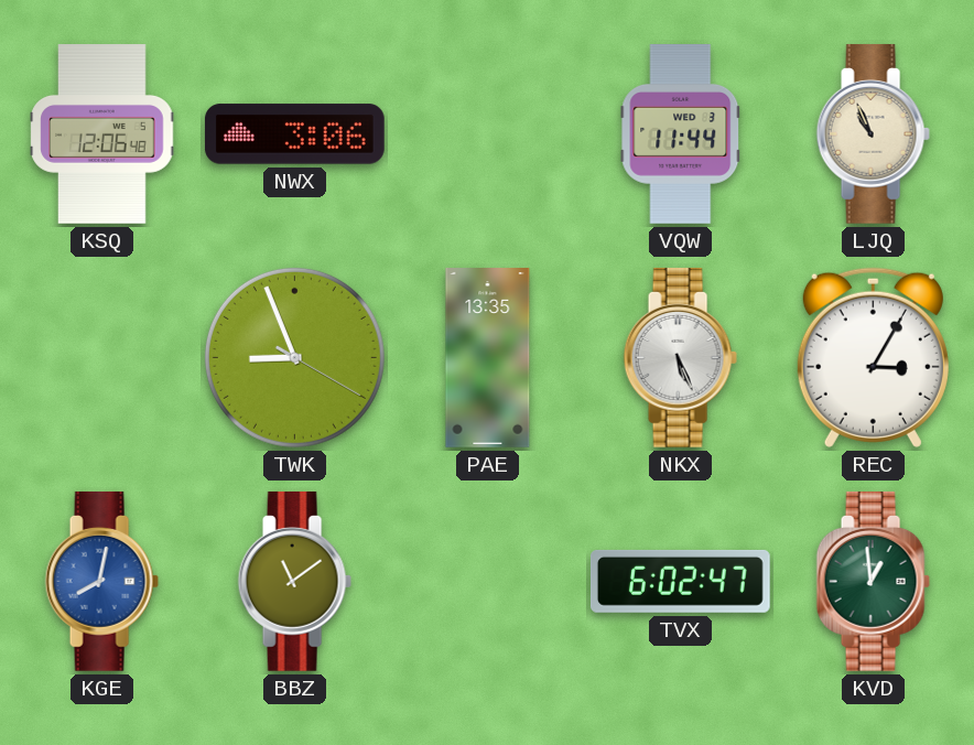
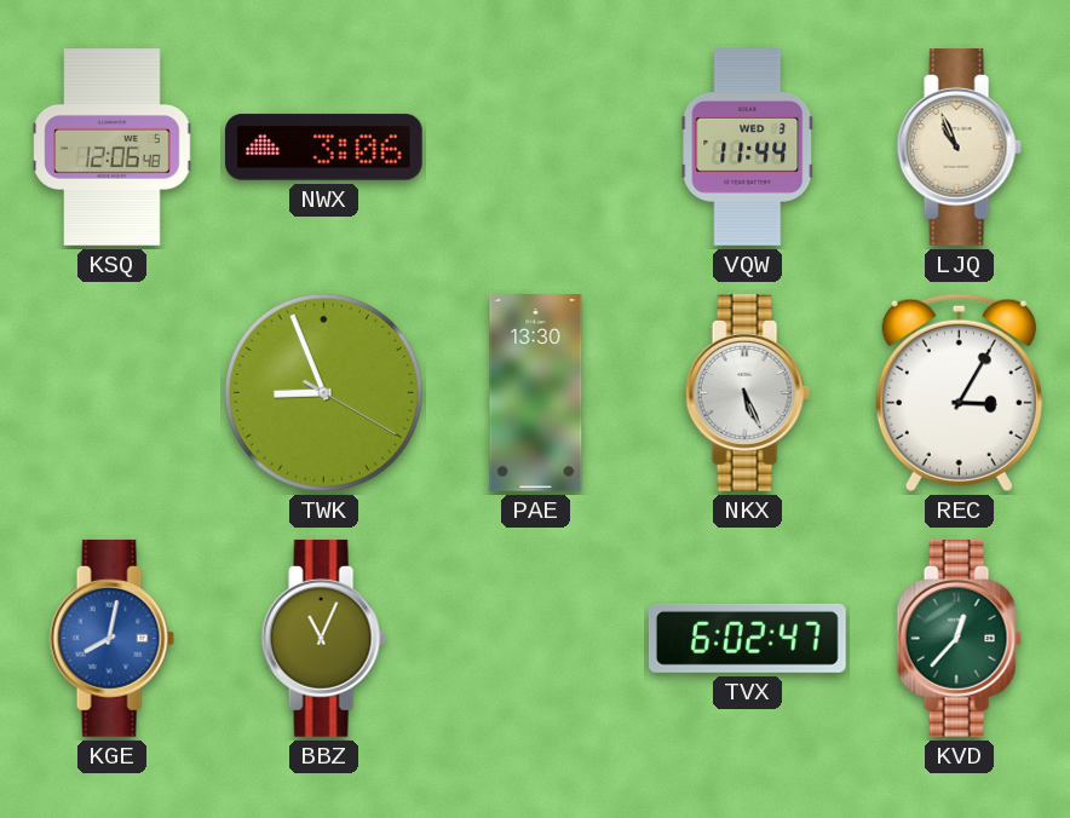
PAE: 13:35 -> 13:30
BBZ: 11:09 -> 11:04
KVD: 12:59 -> 12:37
